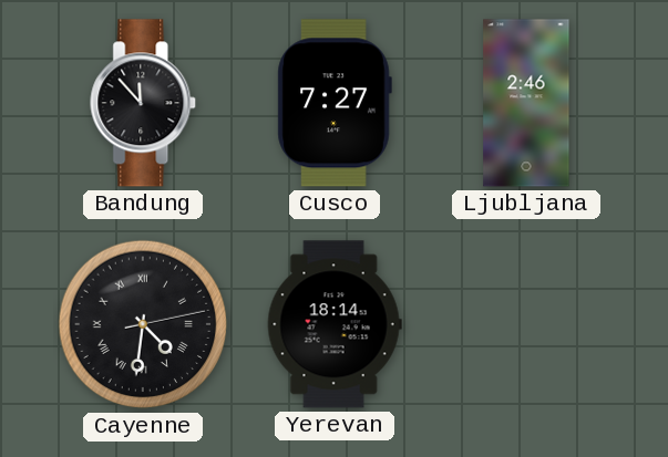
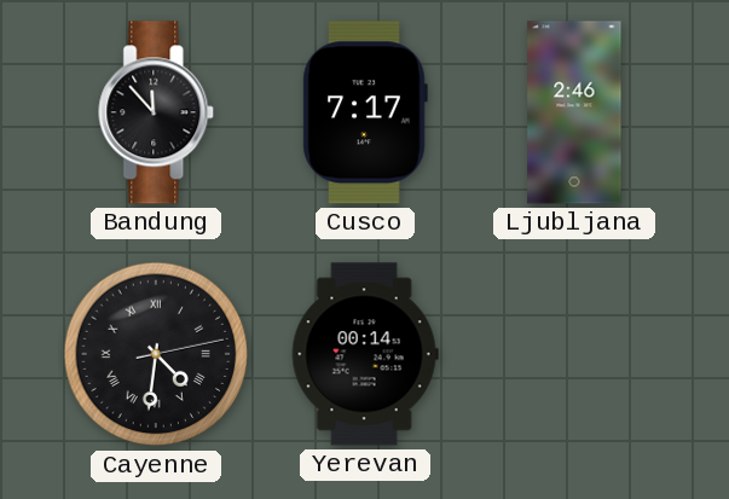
Cusco: 7:27 -> 7:17
Yerevan: 18:14 -> 00:14
